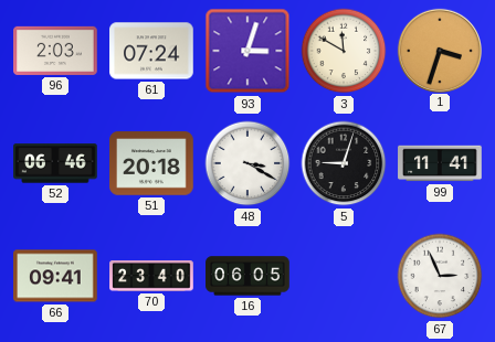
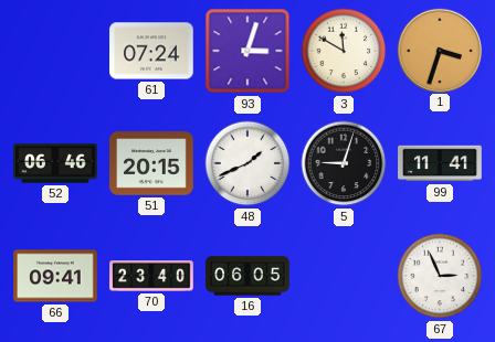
96: 2:03 -> none
51: 20:18 -> 20:15
48: 3:20 -> 1:41
